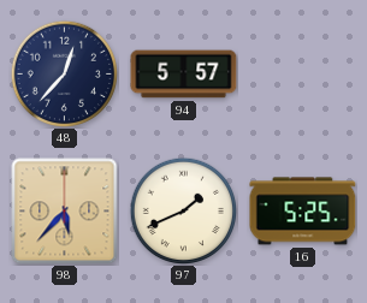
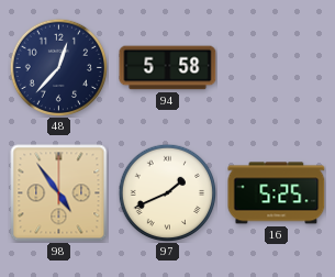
94: 5:57 -> 5:58
98: 5:37 -> 4:54
